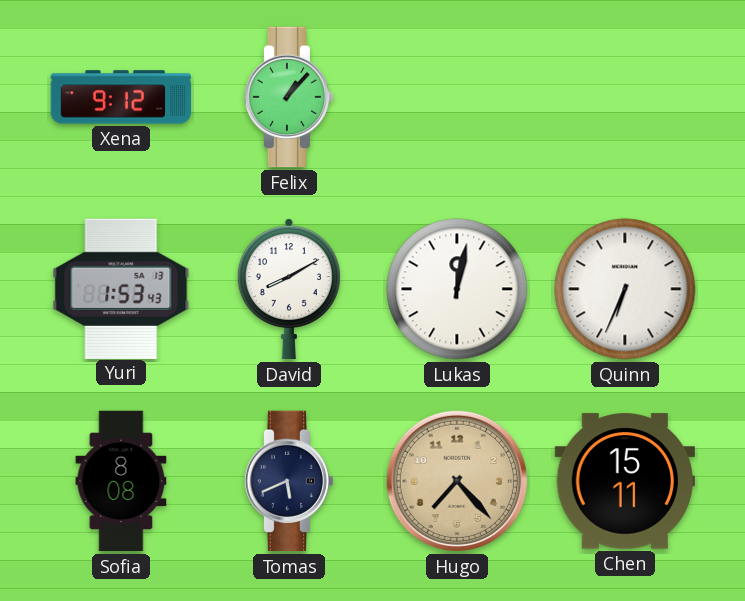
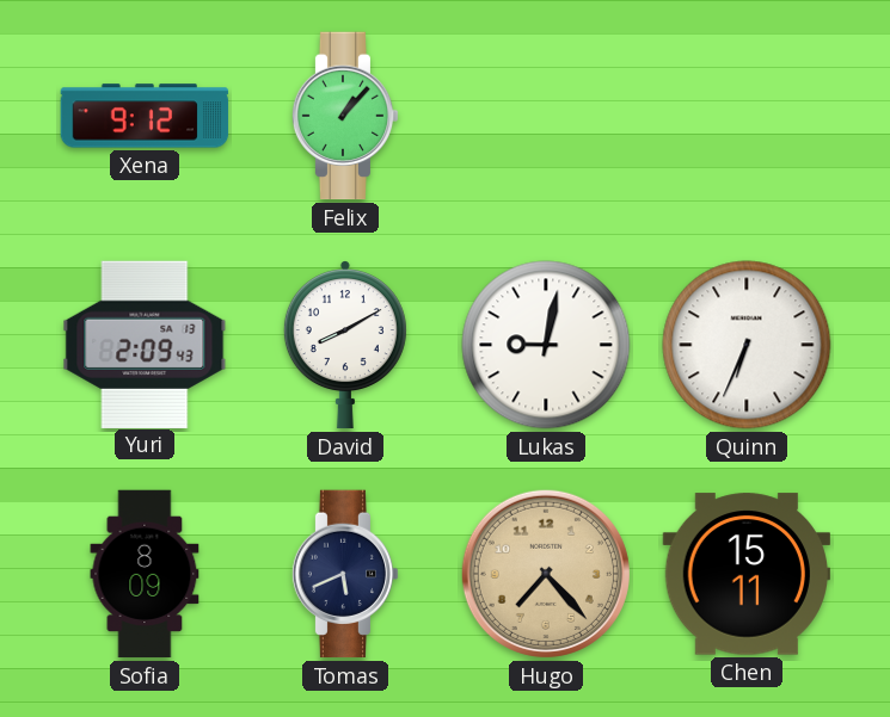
Yuri: 1:53 -> 2:09
Lukas: 12:02 -> 9:02
Sofia: 8:08 -> 8:09
